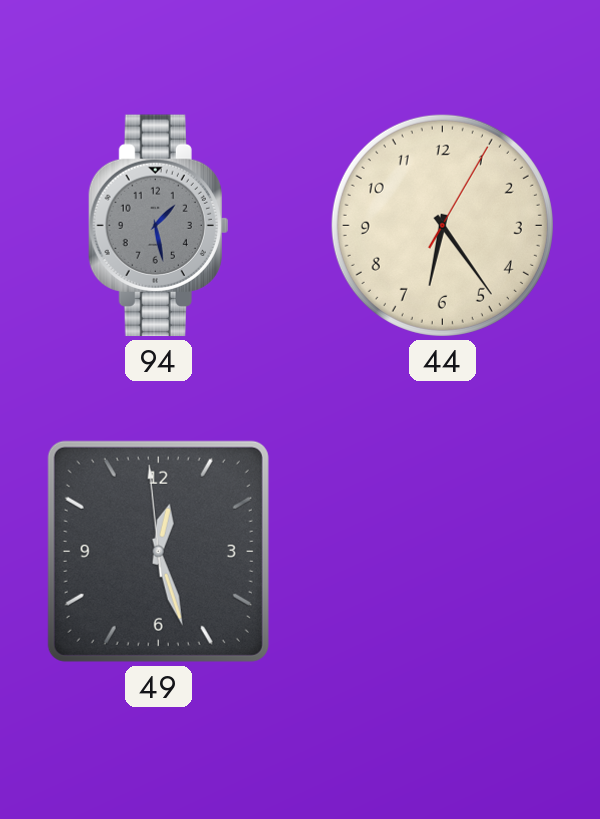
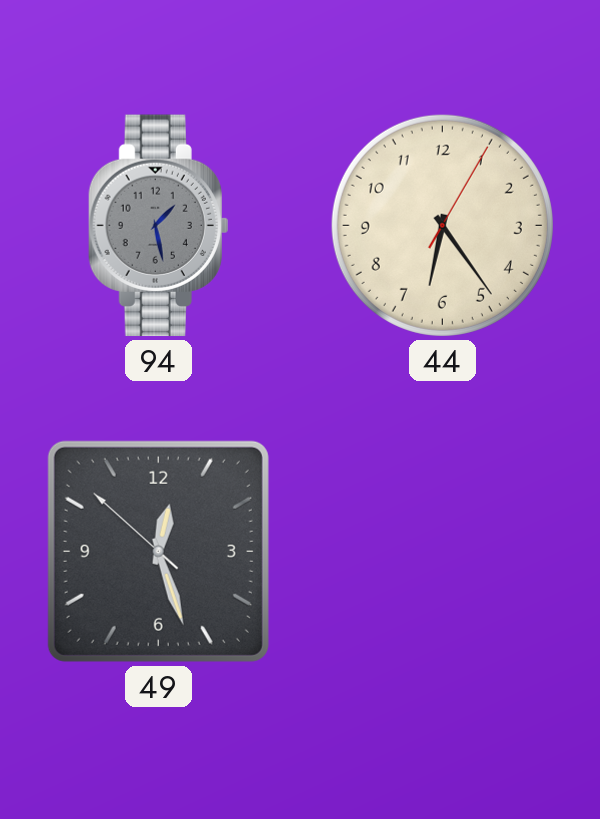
49: 12:26:59 -> 12:26:52
